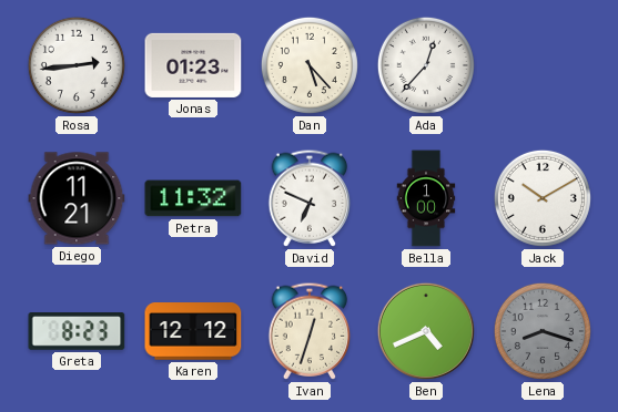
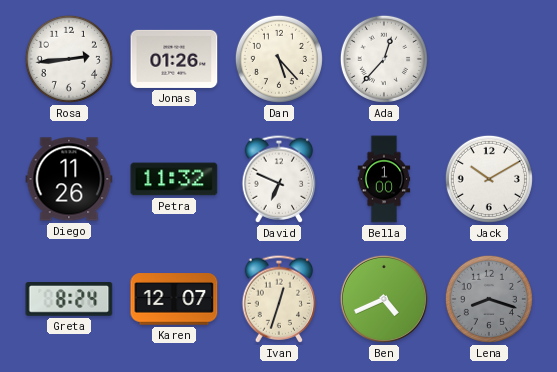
Jonas: 01:23 -> 01:26
Diego: 11:21 -> 11:26
Greta: 8:23 -> 8:24
Karen: 12:12 -> 12:07
